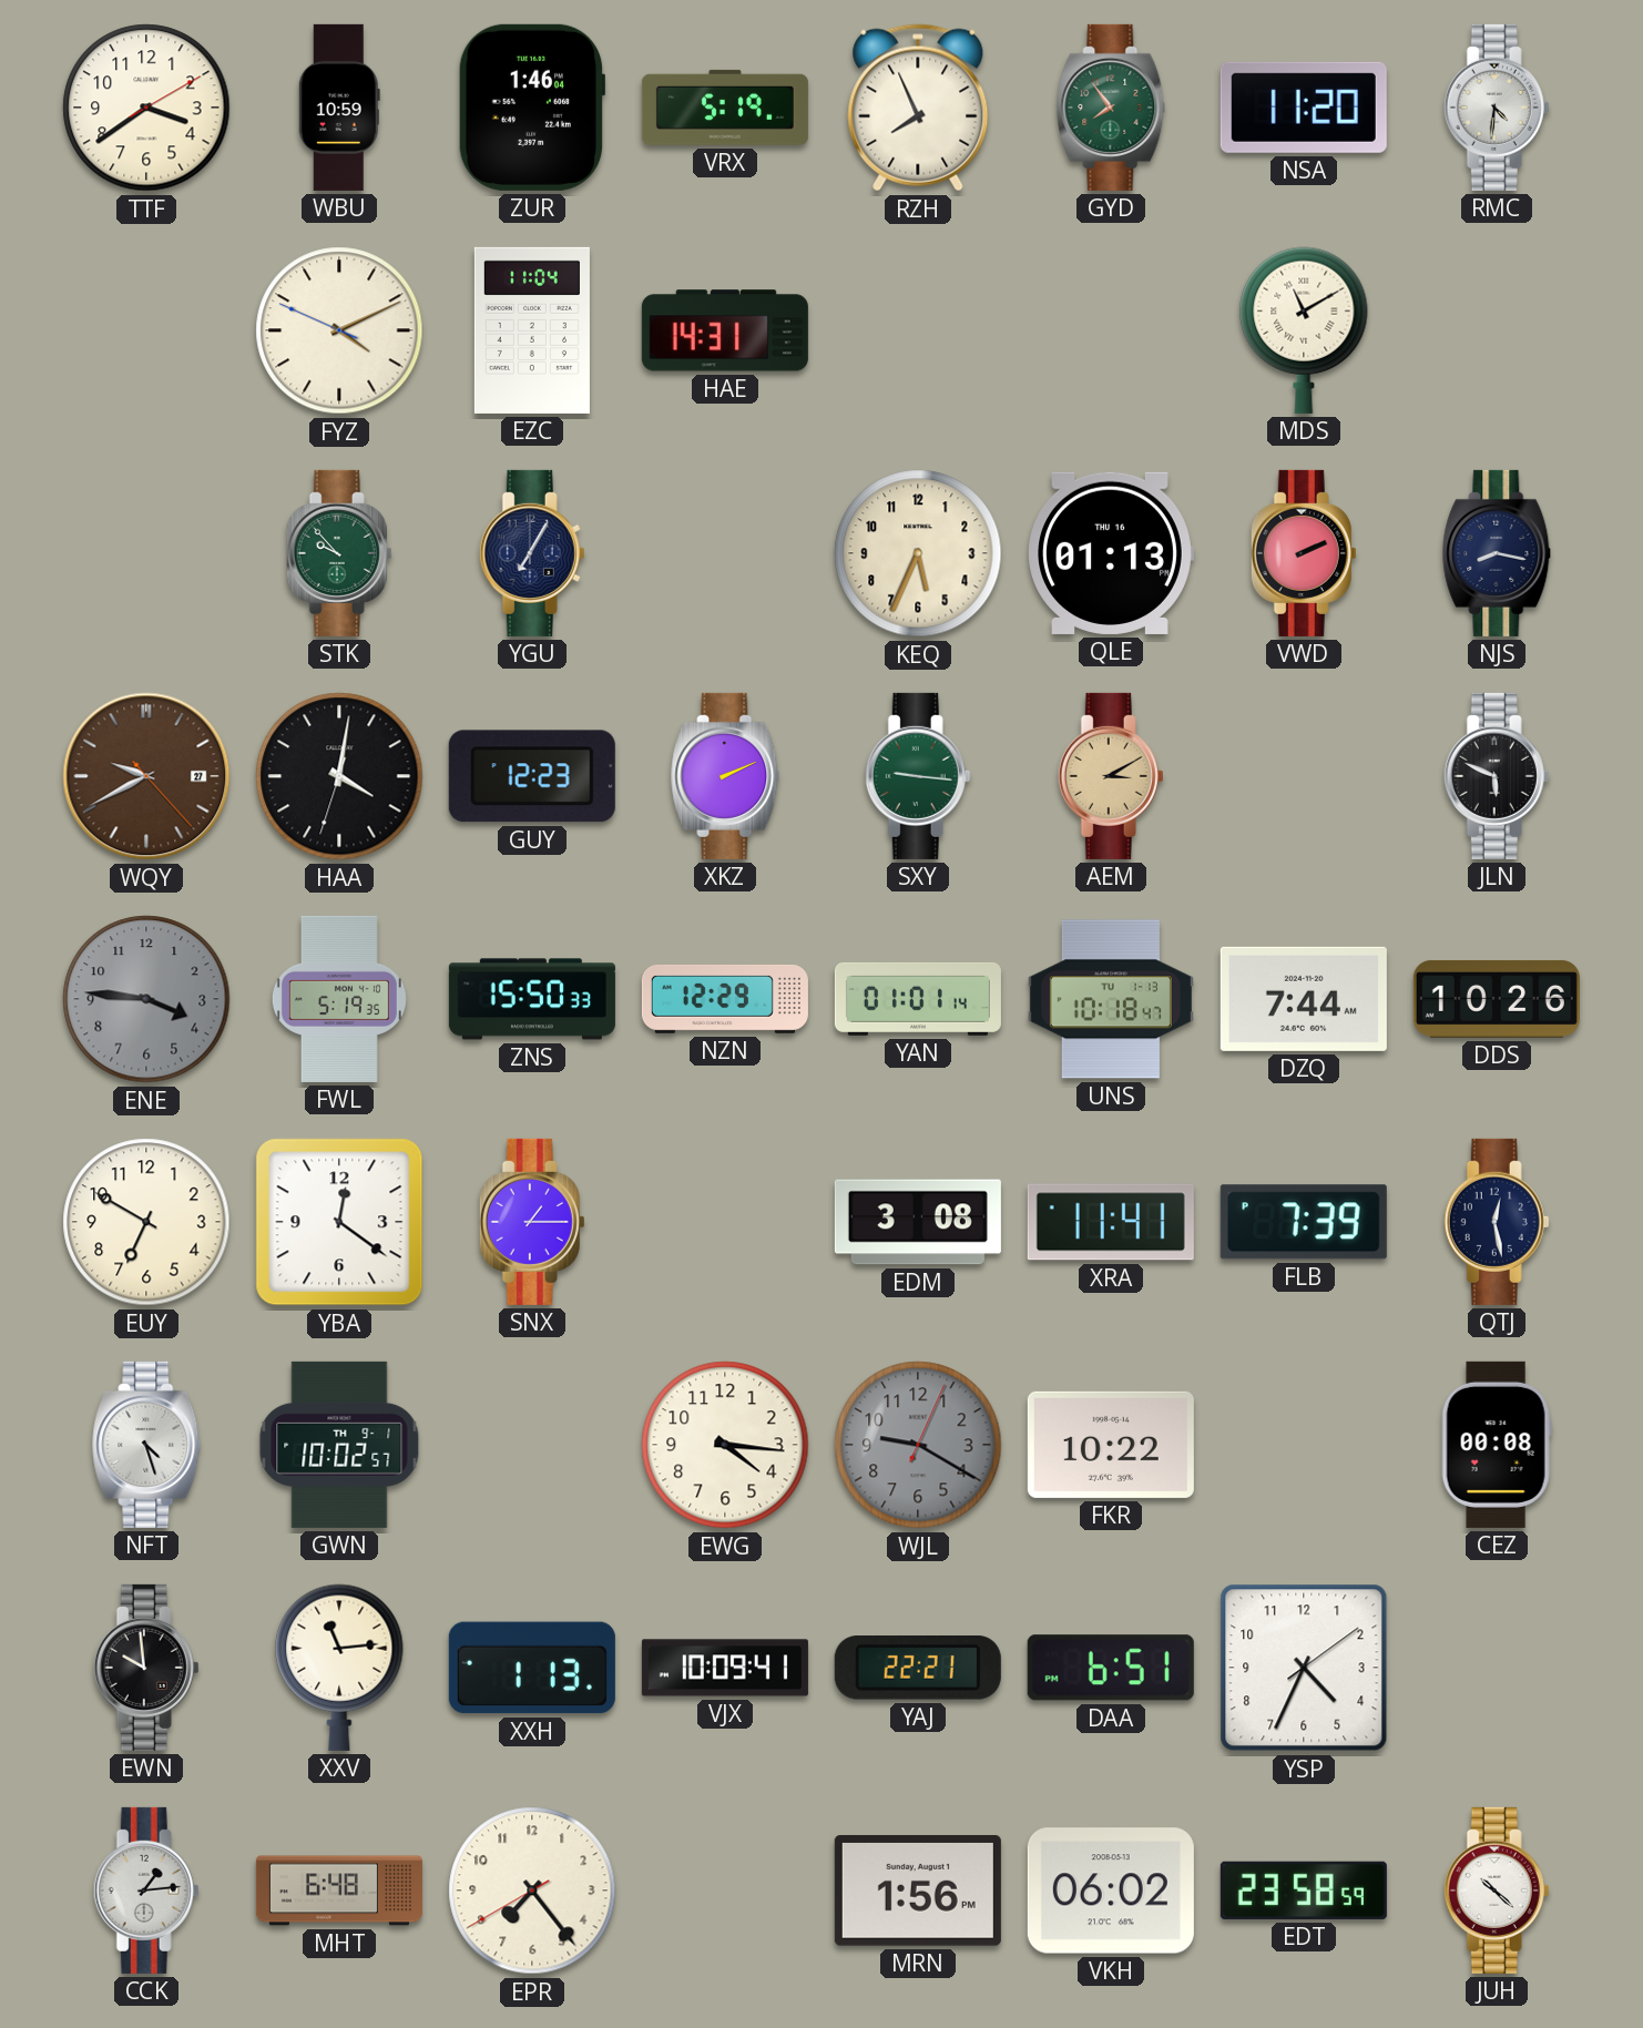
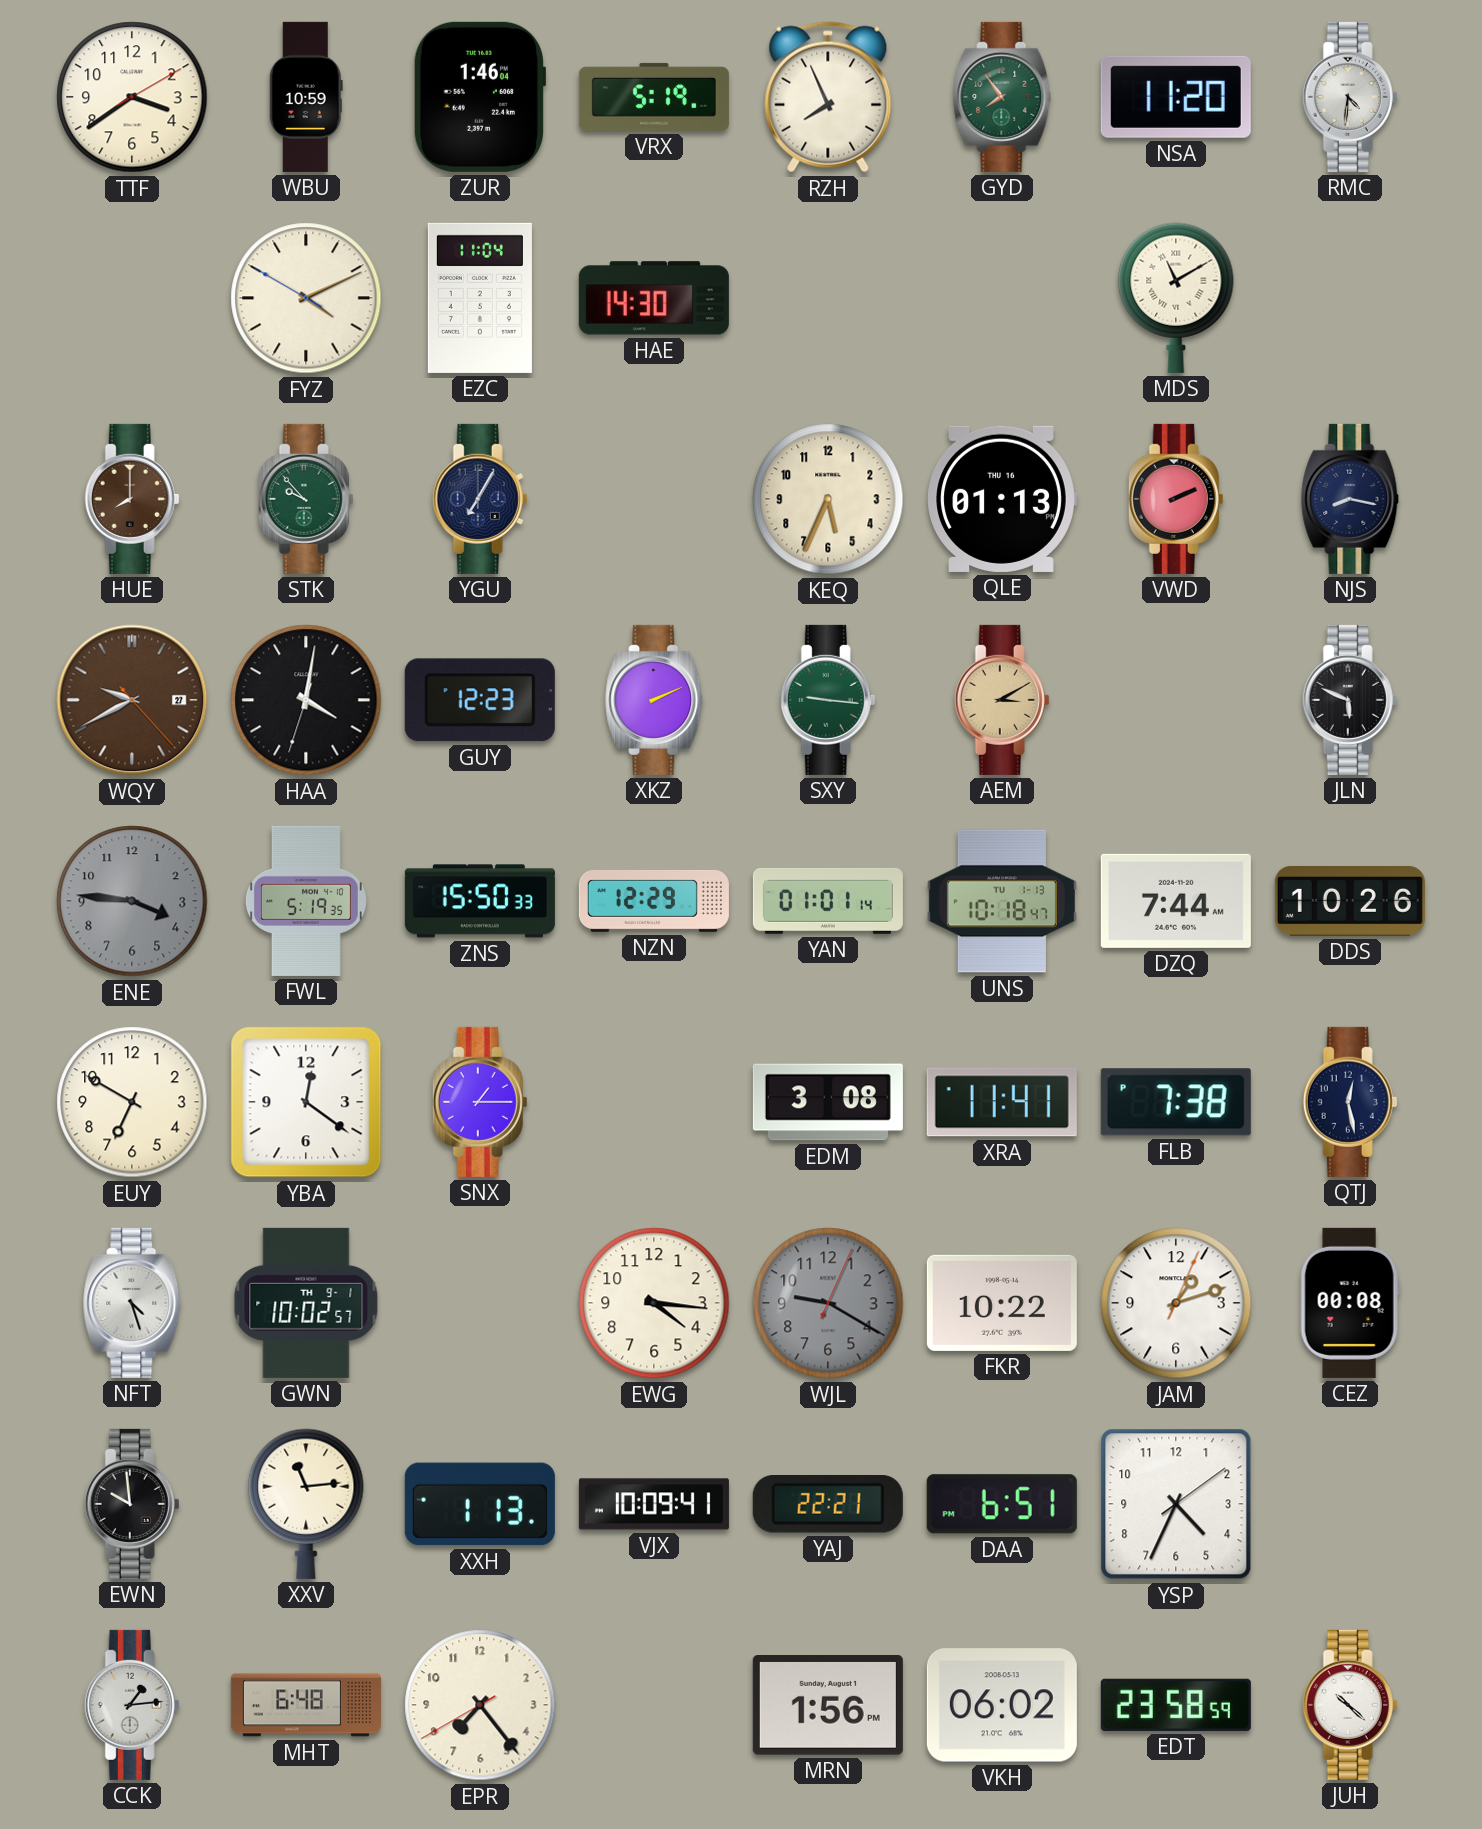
FYZ: 4:10:49 -> 4:10:50
HAE: 14:31 -> 14:30
HUE: none -> 8:00
FLB: 7:39 -> 7:38
JAM: none -> 1:12
